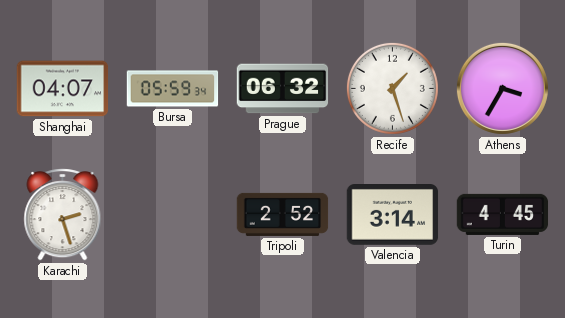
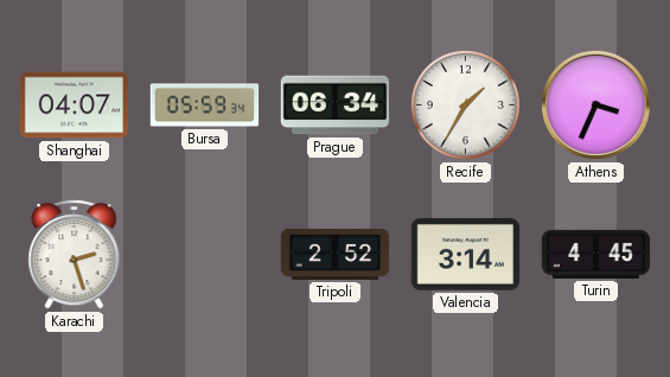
Prague: 06:32 -> 06:34
Recife: 1:27 -> 1:35
Athens: 3:35 -> 3:34
